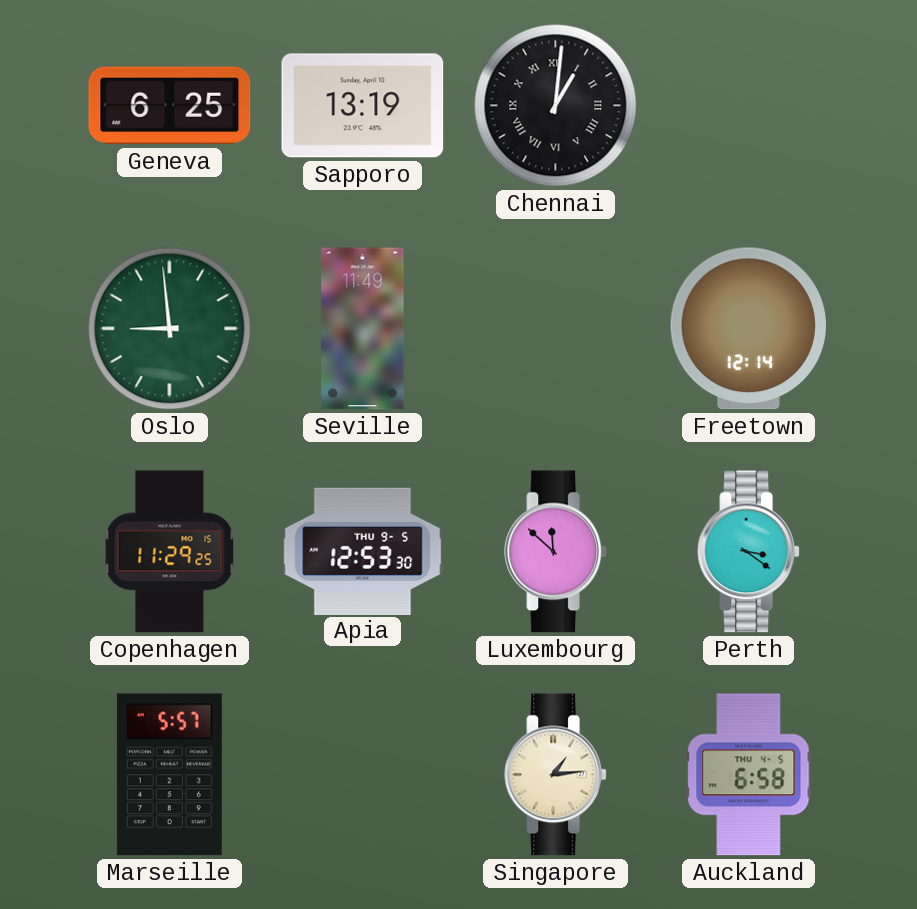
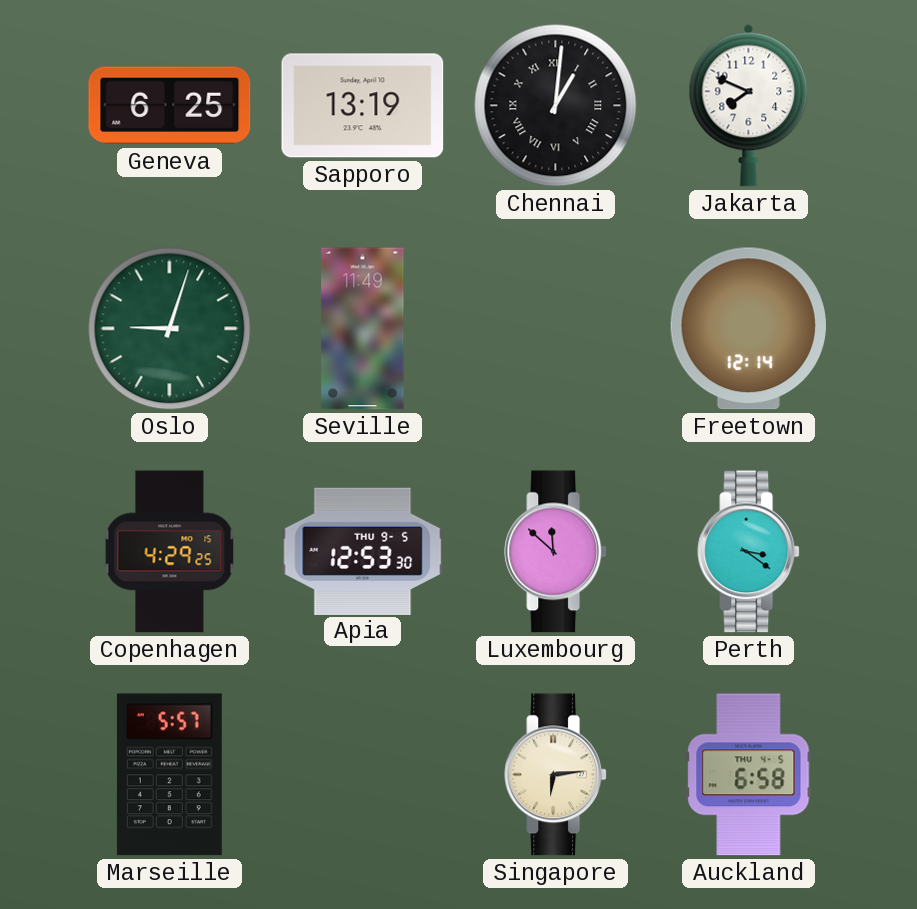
Jakarta: none -> 7:49
Oslo: 8:59 -> 9:03
Copenhagen: 11:29 -> 4:29
Singapore: 1:14 -> 6:14
